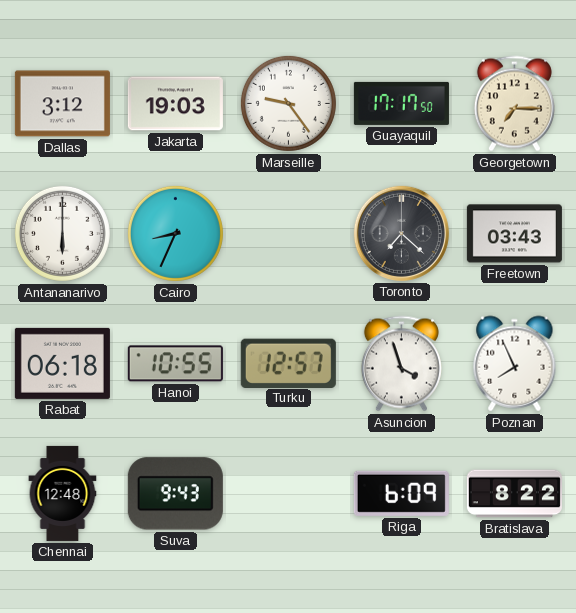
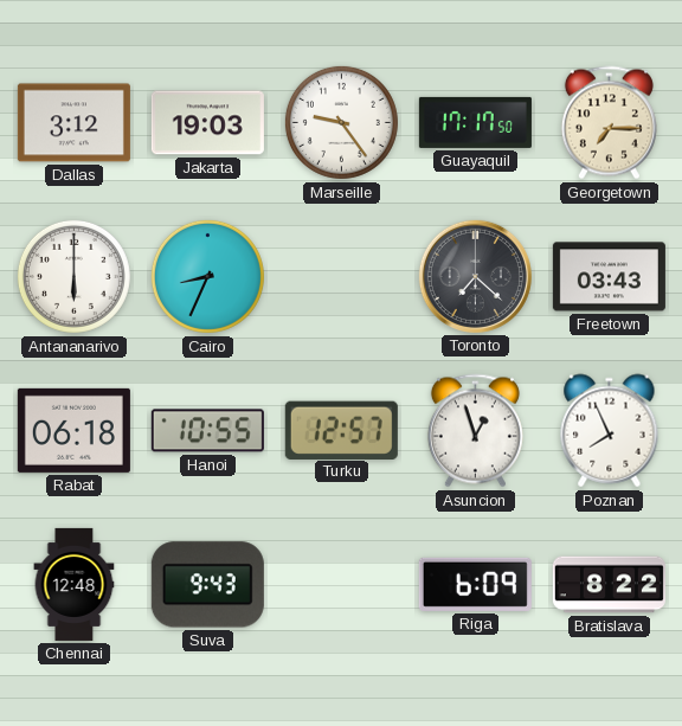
Asuncion: 3:57 -> 12:57
